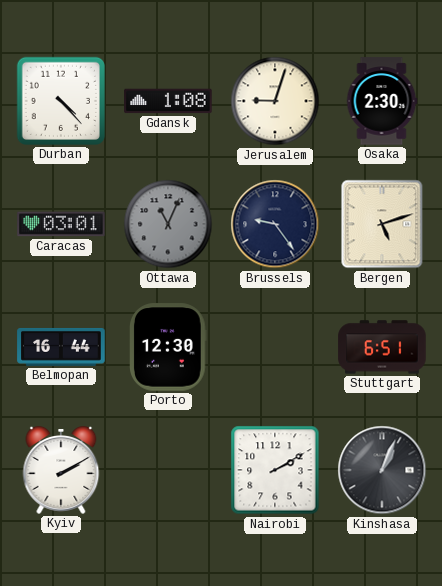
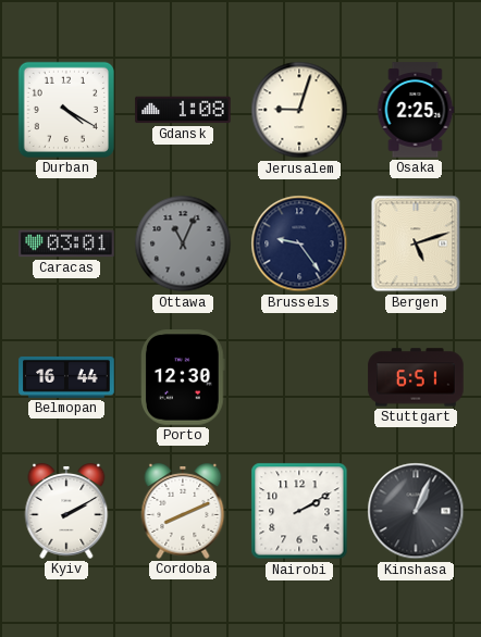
Durban: 4:23 -> 4:20
Osaka: 2:30 -> 2:25
Cordoba: none -> 8:11
